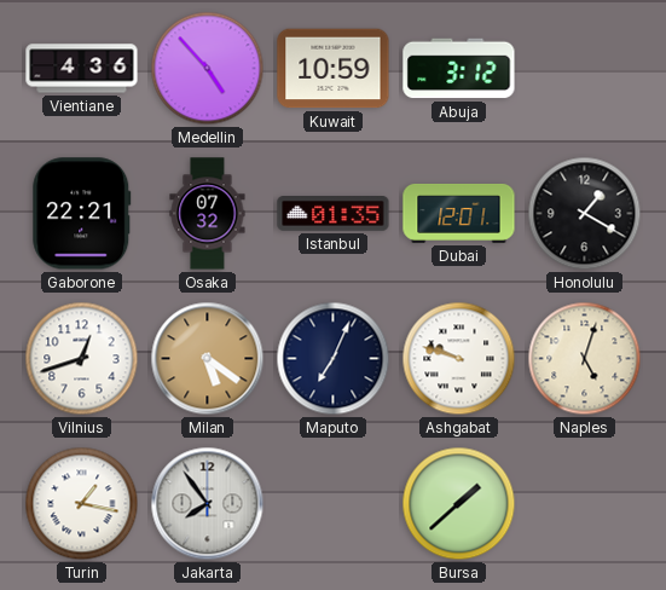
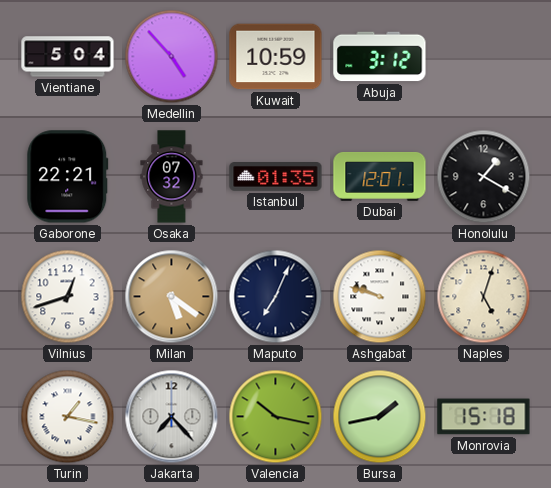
Vientiane: 4:36 -> 5:04
Jakarta: 7:54 -> 7:23
Valencia: none -> 10:17
Bursa: 1:38 -> 1:43
Monrovia: none -> 15:18
